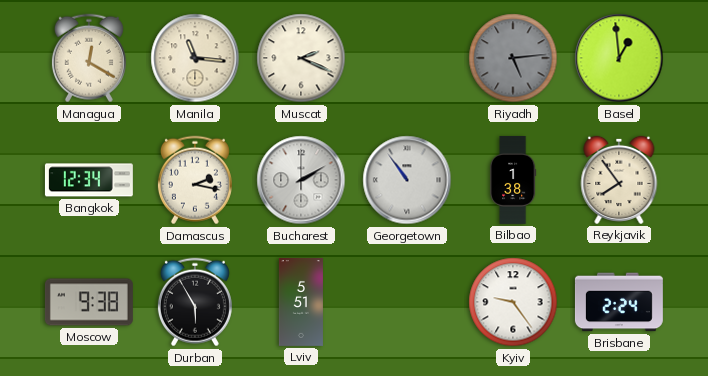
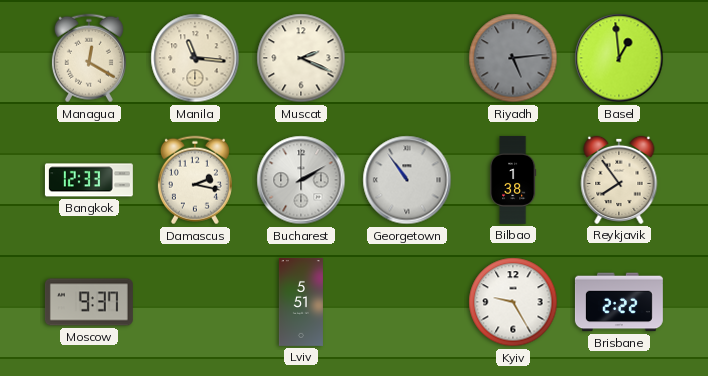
Bangkok: 12:34 -> 12:33
Moscow: 9:38 -> 9:37
Durban: 5:55 -> none
Kyiv: 9:24 -> 9:25
Brisbane: 2:24 -> 2:22
